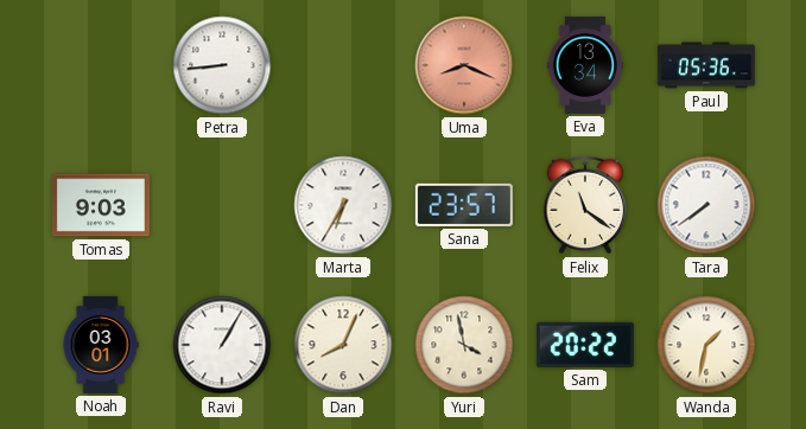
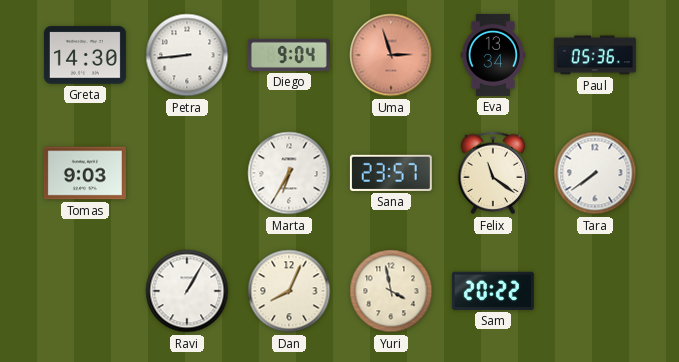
Greta: none -> 14:30
Diego: none -> 9:04
Uma: 8:19 -> 2:57
Noah: 03:01 -> none
Wanda: 1:32 -> none
